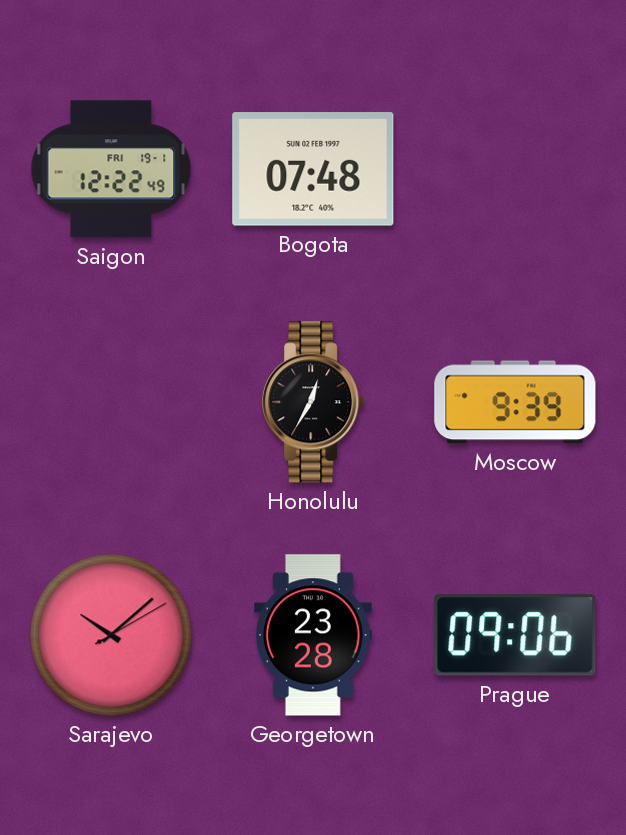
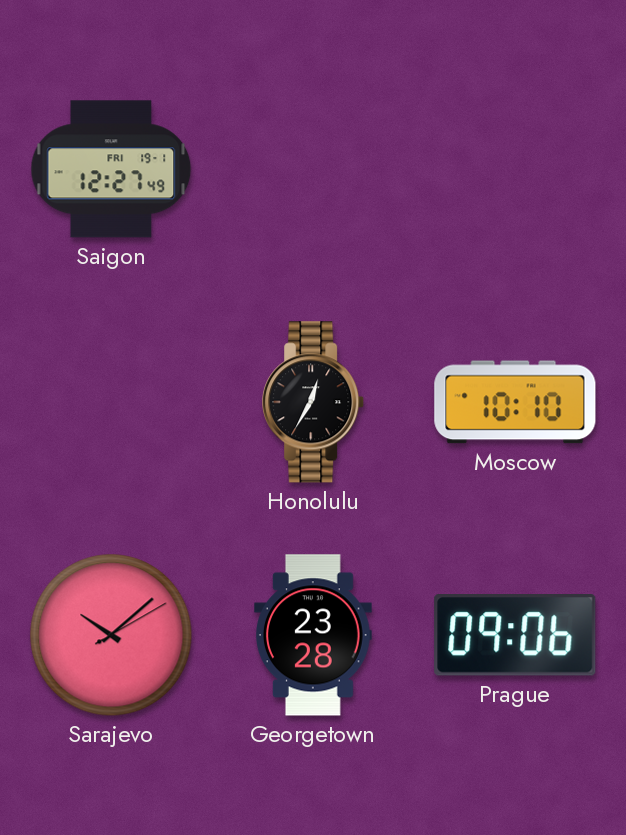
Saigon: 12:22 -> 12:27
Bogota: 07:48 -> none
Moscow: 9:39 -> 10:10
